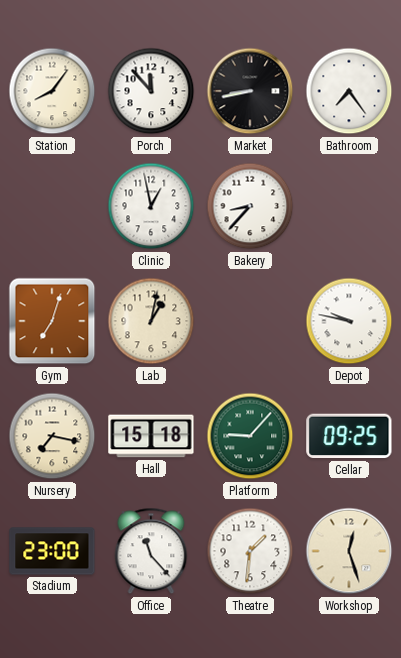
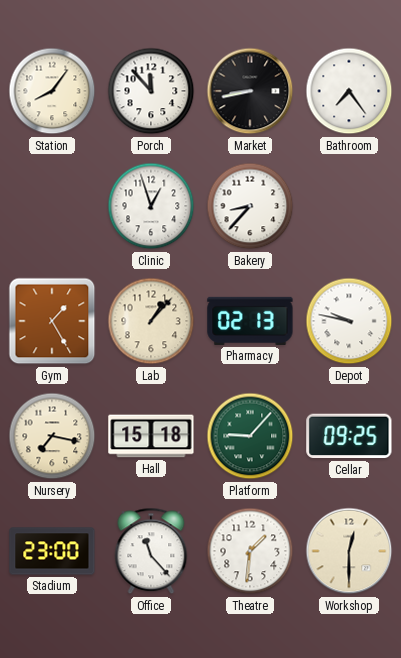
Clinic: 12:58 -> 12:57
Gym: 7:03 -> 1:25
Lab: 1:02 -> 1:07
Pharmacy: none -> 02:13
Workshop: 12:27 -> 12:30
